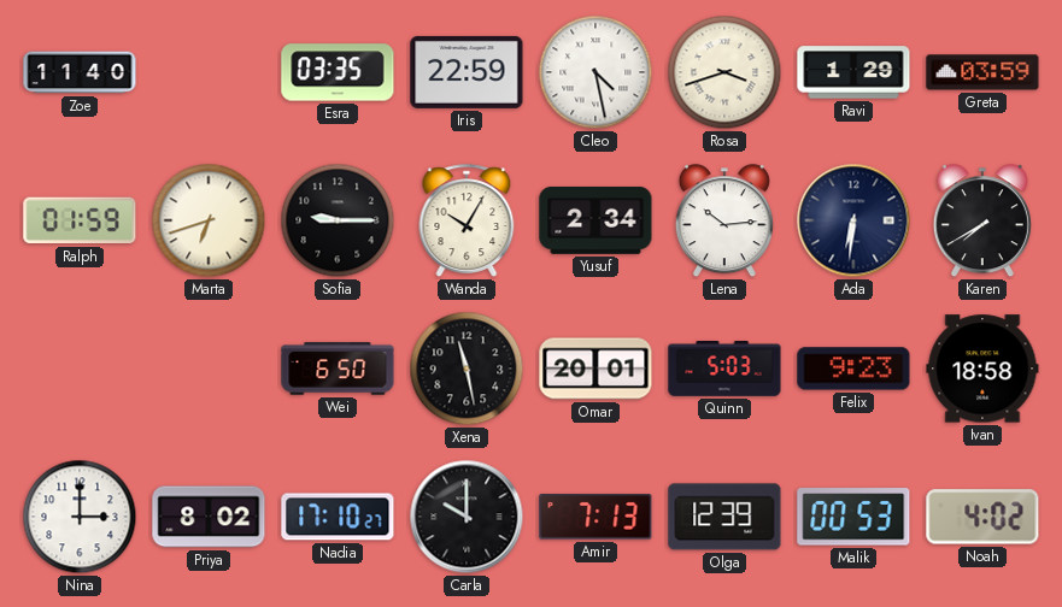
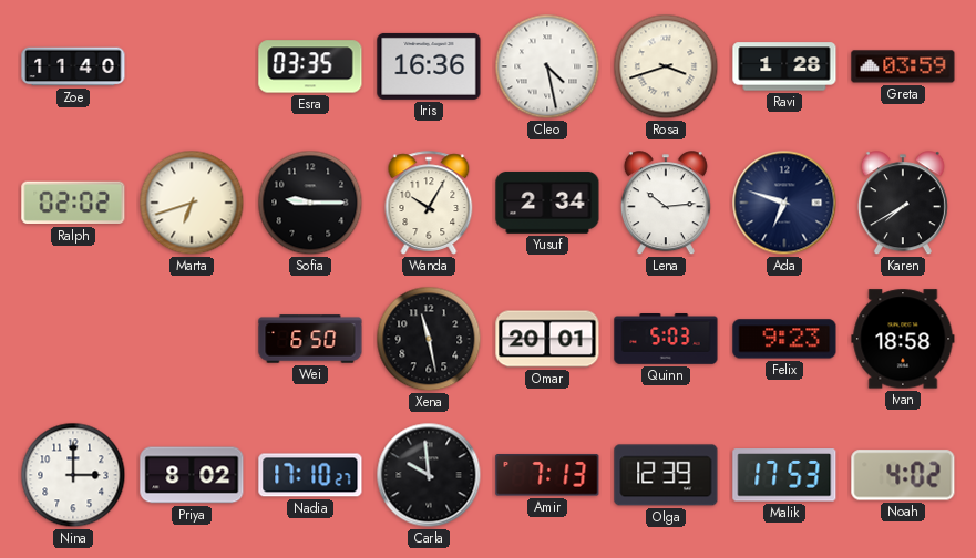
Iris: 22:59 -> 16:36
Ravi: 1:29 -> 1:28
Ralph: 01:59 -> 02:02
Ada: 6:31 -> 6:48
Carla: 10:00 -> 9:59
Malik: 00:53 -> 17:53
